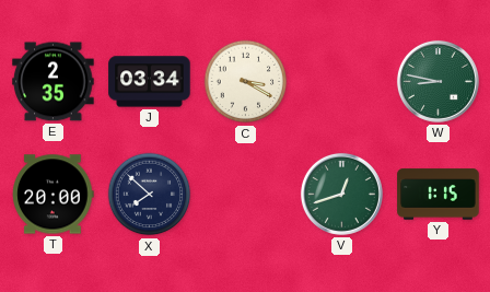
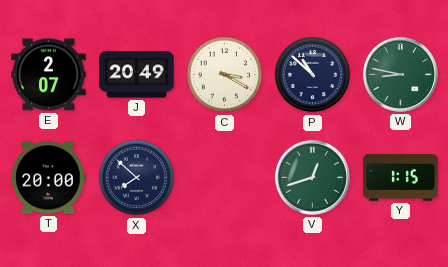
E: 2:35 -> 2:07
J: 03:34 -> 20:49
P: none -> 10:52
